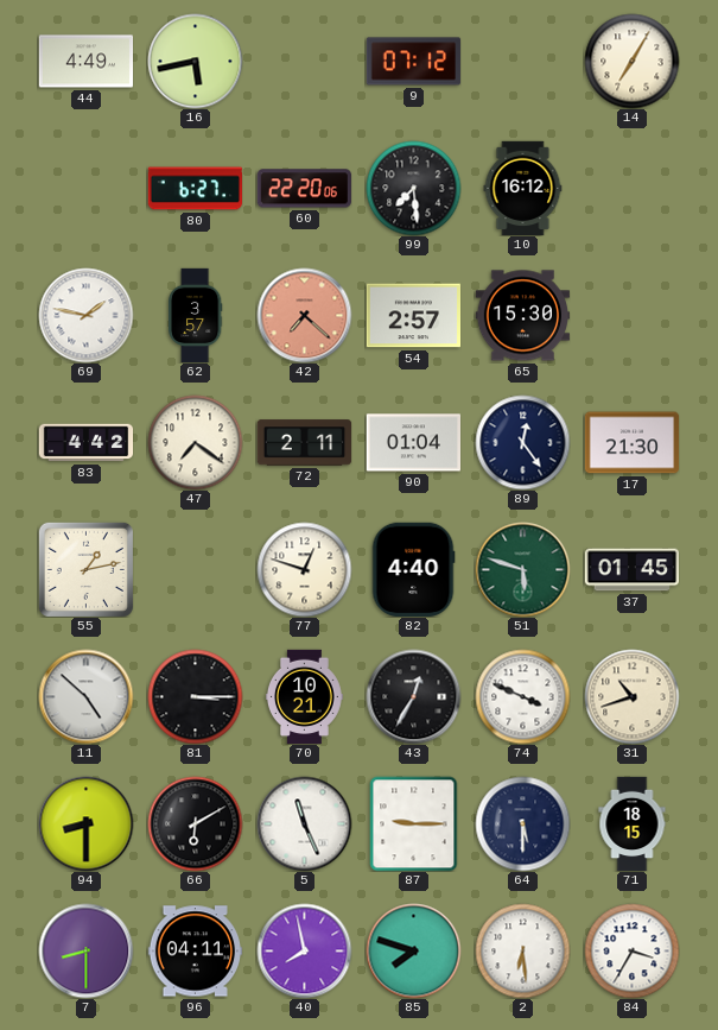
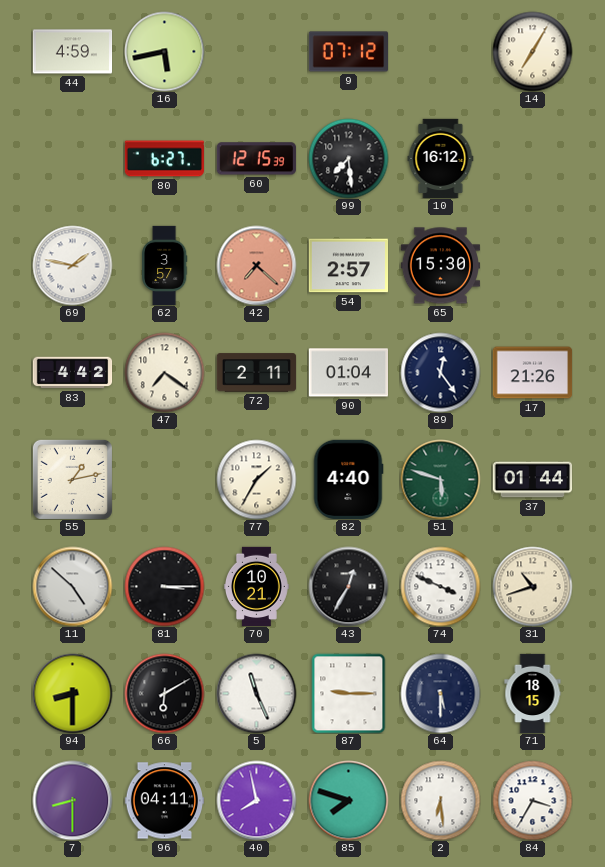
44: 4:49 -> 4:59
60: 22:20 -> 12:15
17: 21:30 -> 21:26
77: 12:48 -> 1:35
37: 01:45 -> 01:44
